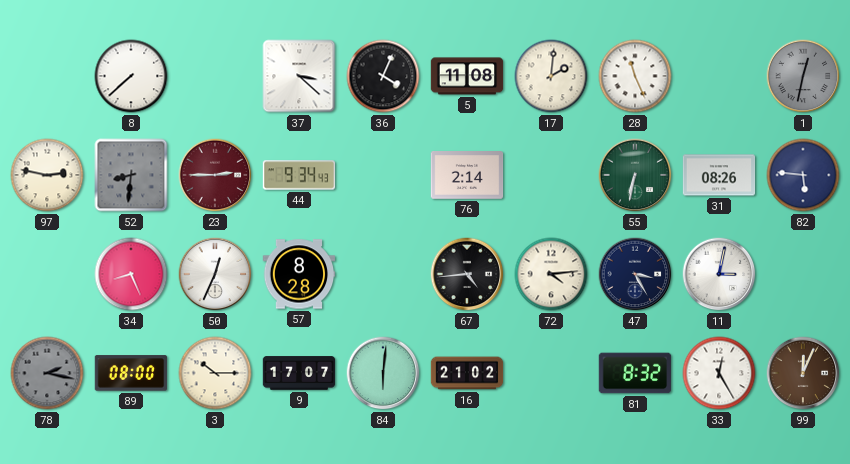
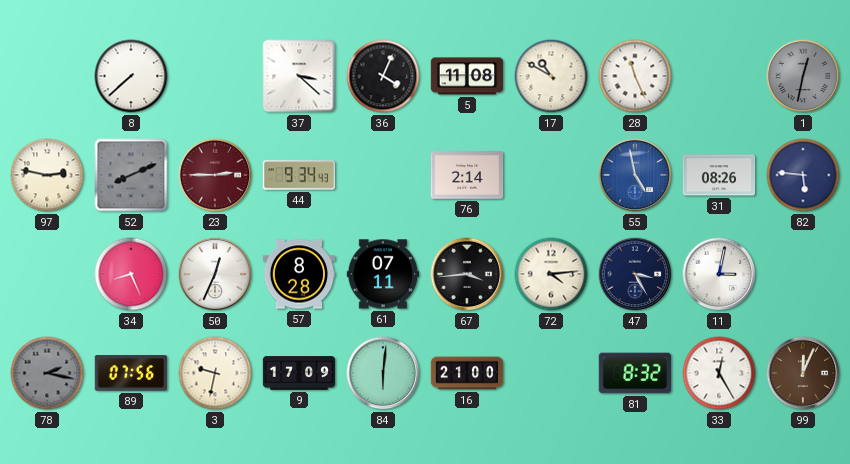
17: 2:01 -> 10:50
52: 8:31 -> 8:11
55: 6:32 -> 4:58
55 dial: green -> blue
61: none -> 07:11
67: 4:44 -> 3:44
89: 08:00 -> 07:56
3: 10:15 -> 9:32
9: 17:07 -> 17:09
16: 21:02 -> 21:00
